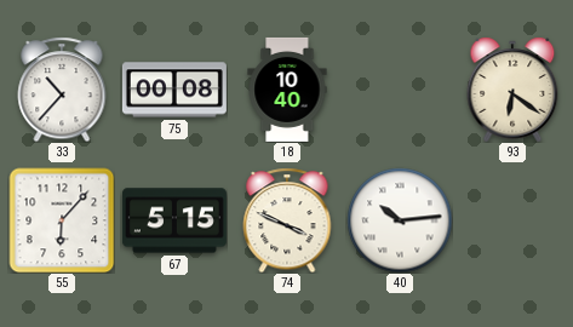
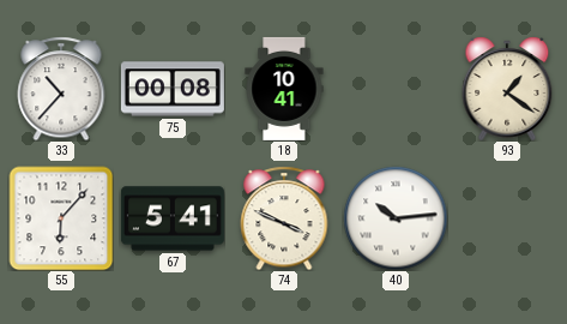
18: 10:40 -> 10:41
93: 6:21 -> 1:21
67: 5:15 -> 5:41
